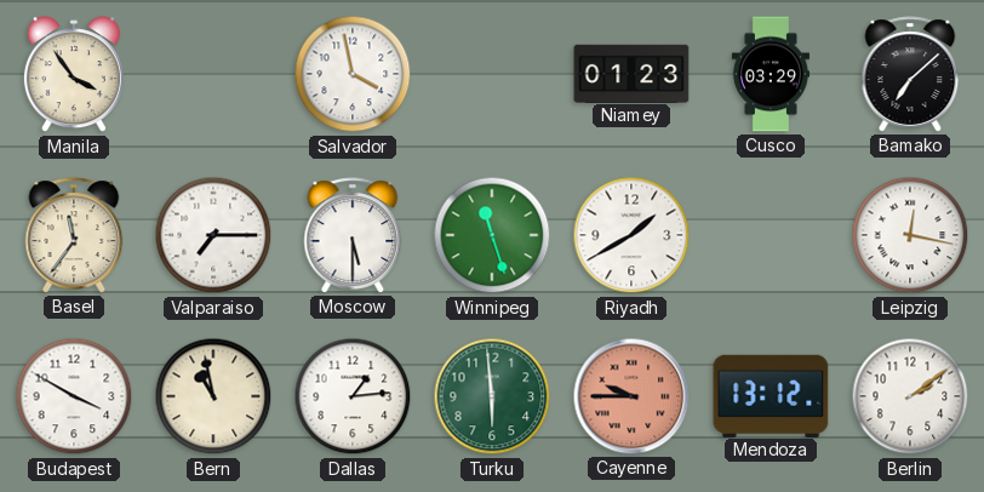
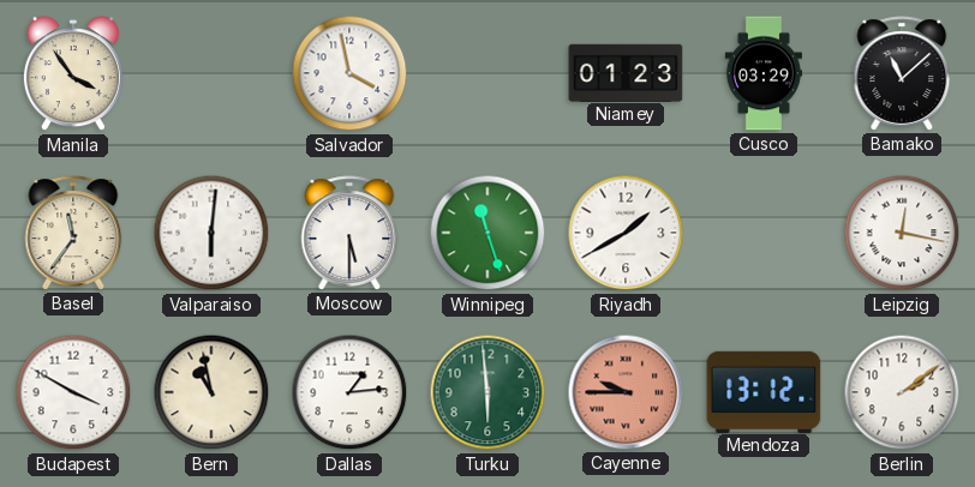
Bamako: 7:08 -> 11:08
Valparaiso: 7:15 -> 6:01
